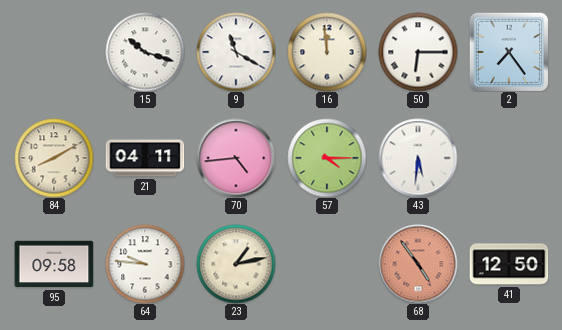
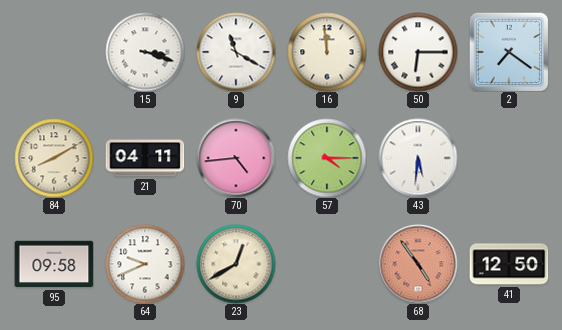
15: 10:18 -> 3:18
2: 7:24 -> 7:21
64: 9:46 -> 9:41
23: 1:13 -> 12:40
